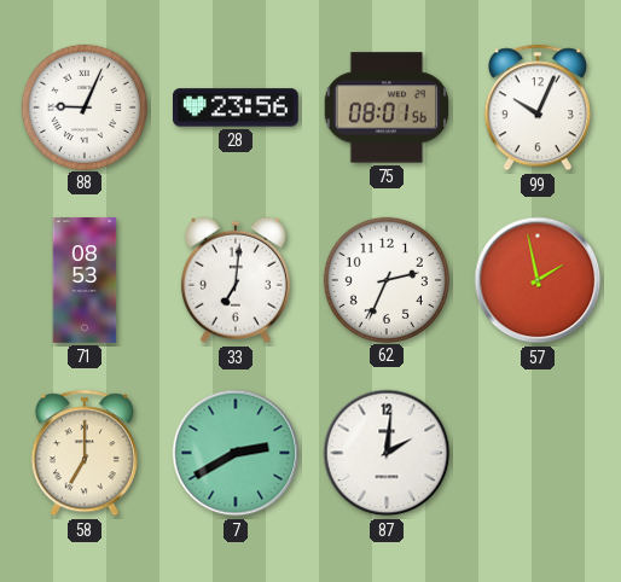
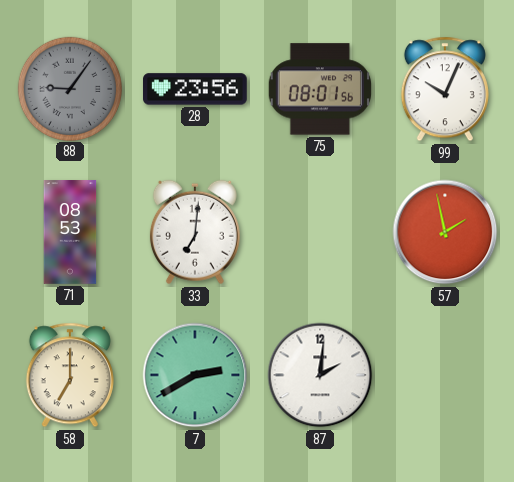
88: 9:04 -> 9:06
88 dial: white -> grey
62: 2:34 -> none
